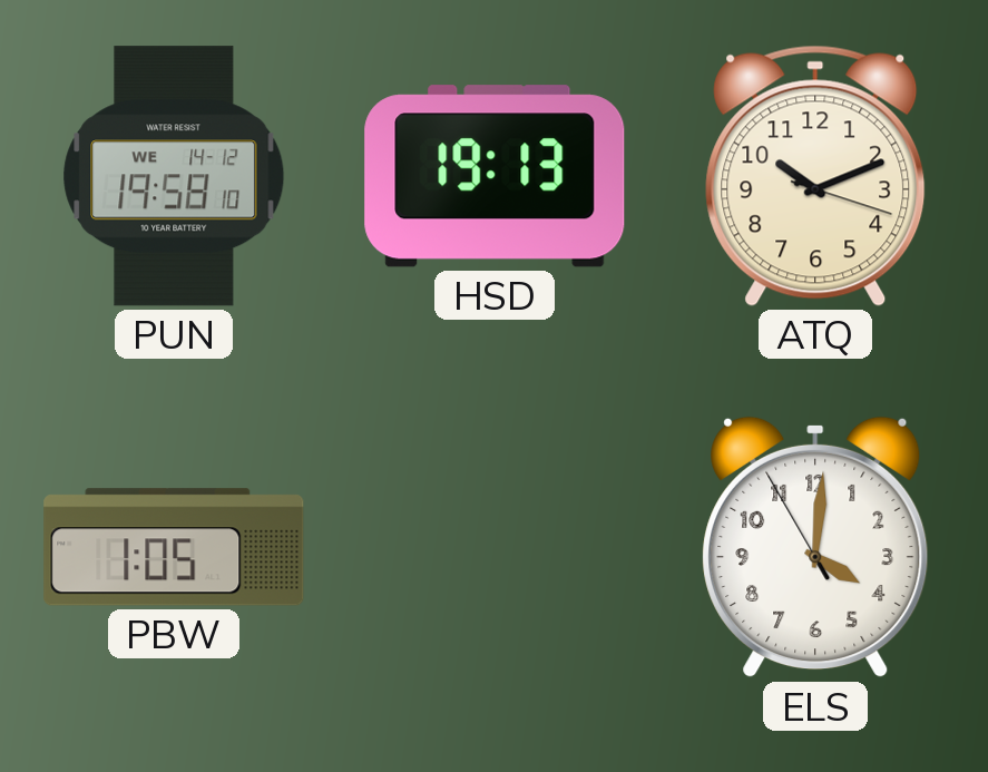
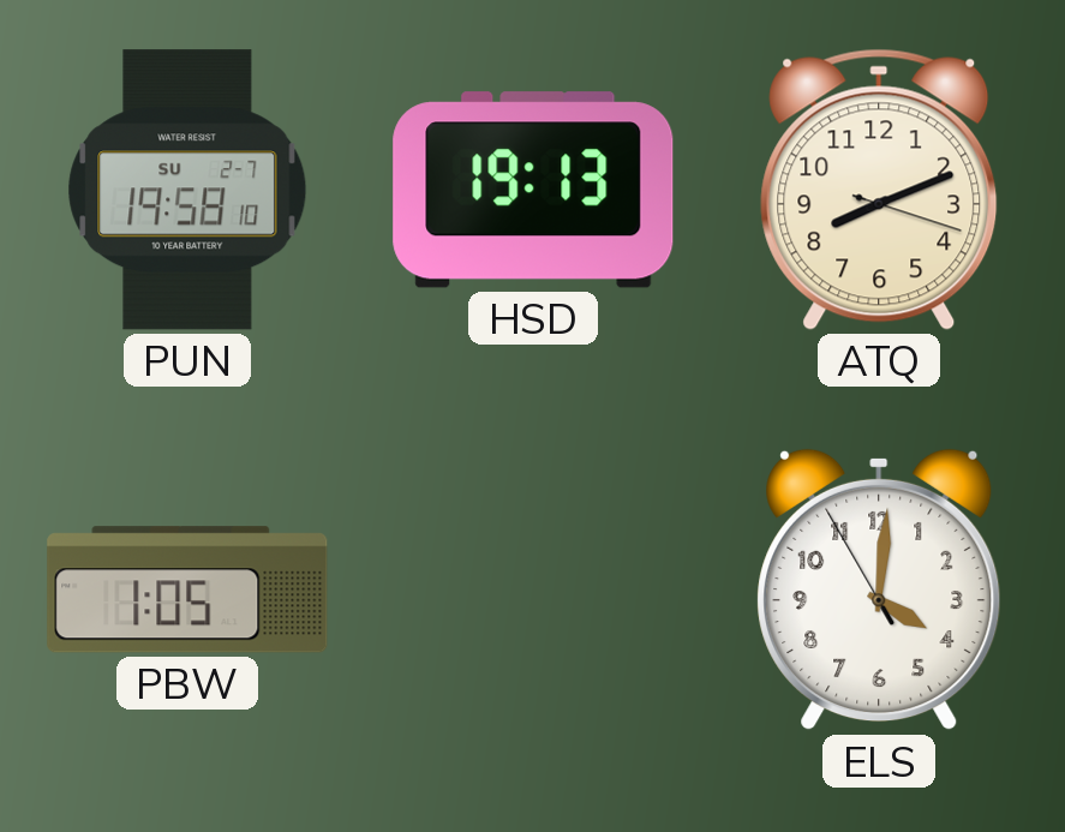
PUN date: WE 14-12 -> SU 2-7
ATQ: 10:11 -> 8:11
